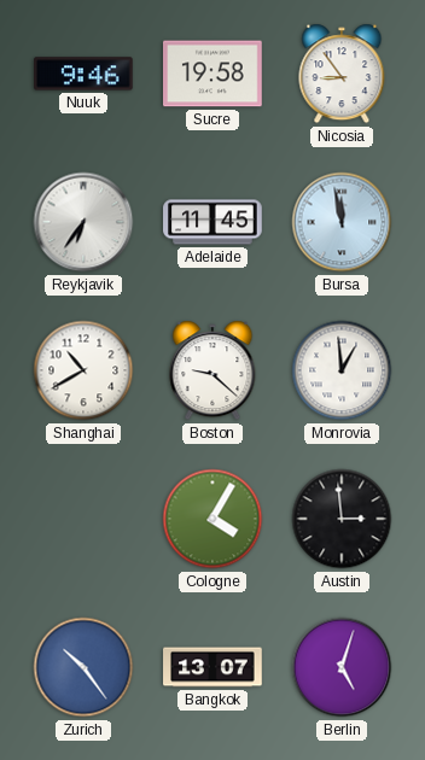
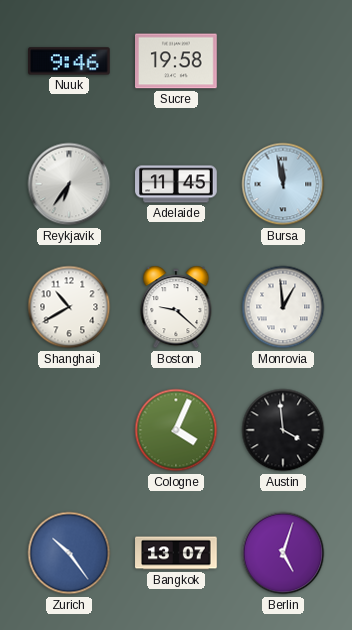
Nicosia: 8:54 -> none
Cologne: 4:05 -> 4:04
Austin: 2:59 -> 3:59
